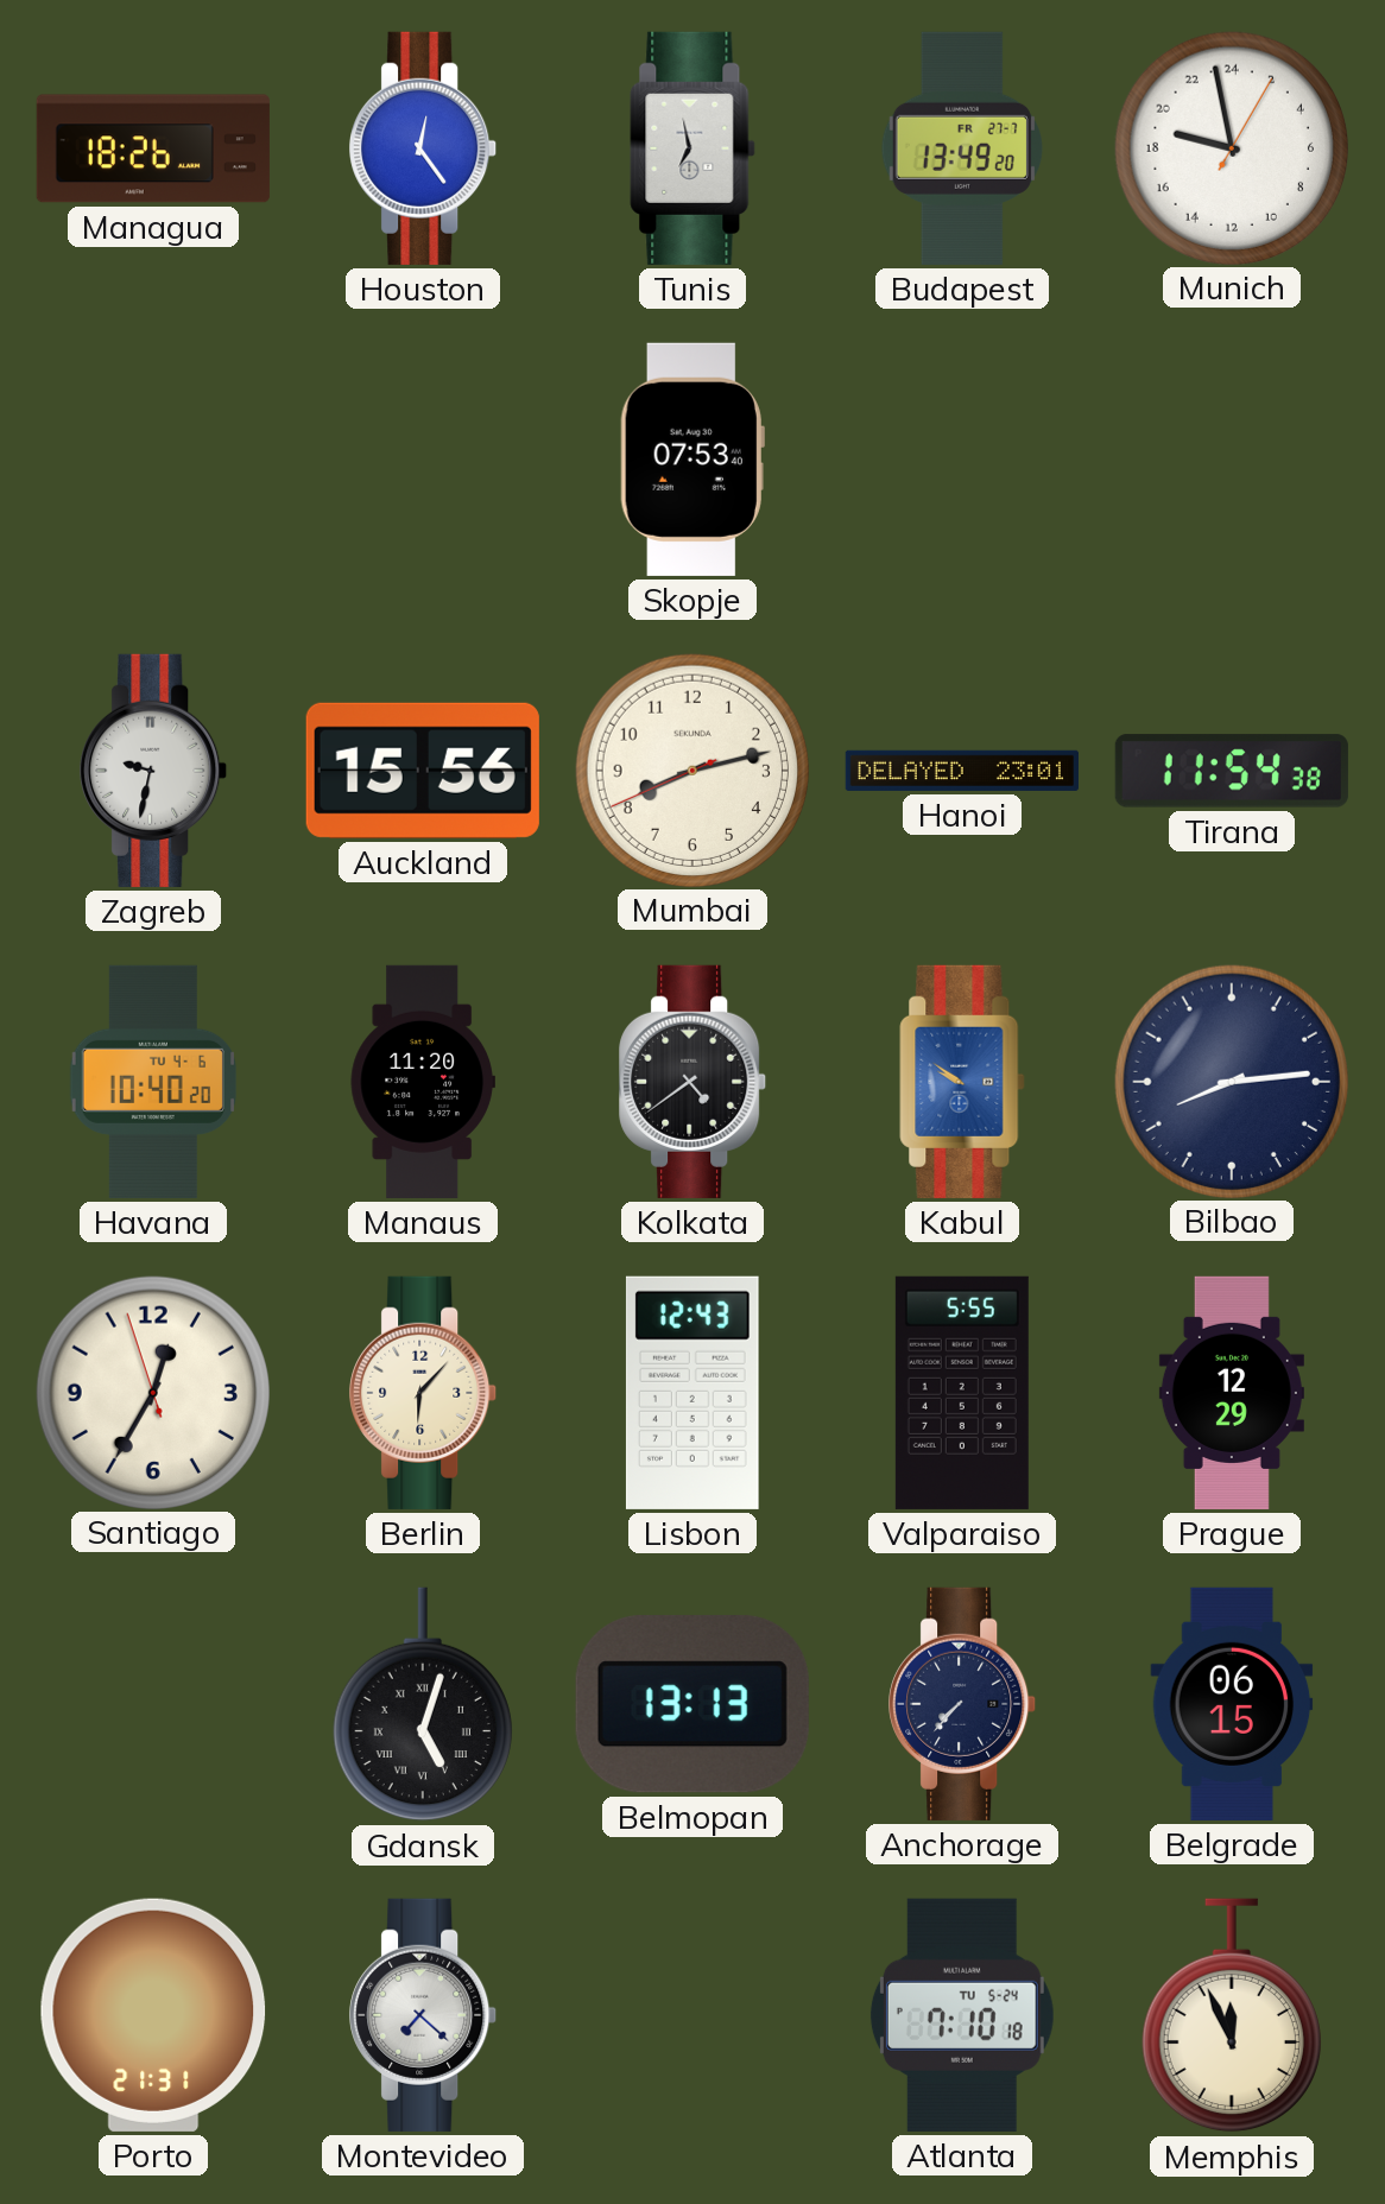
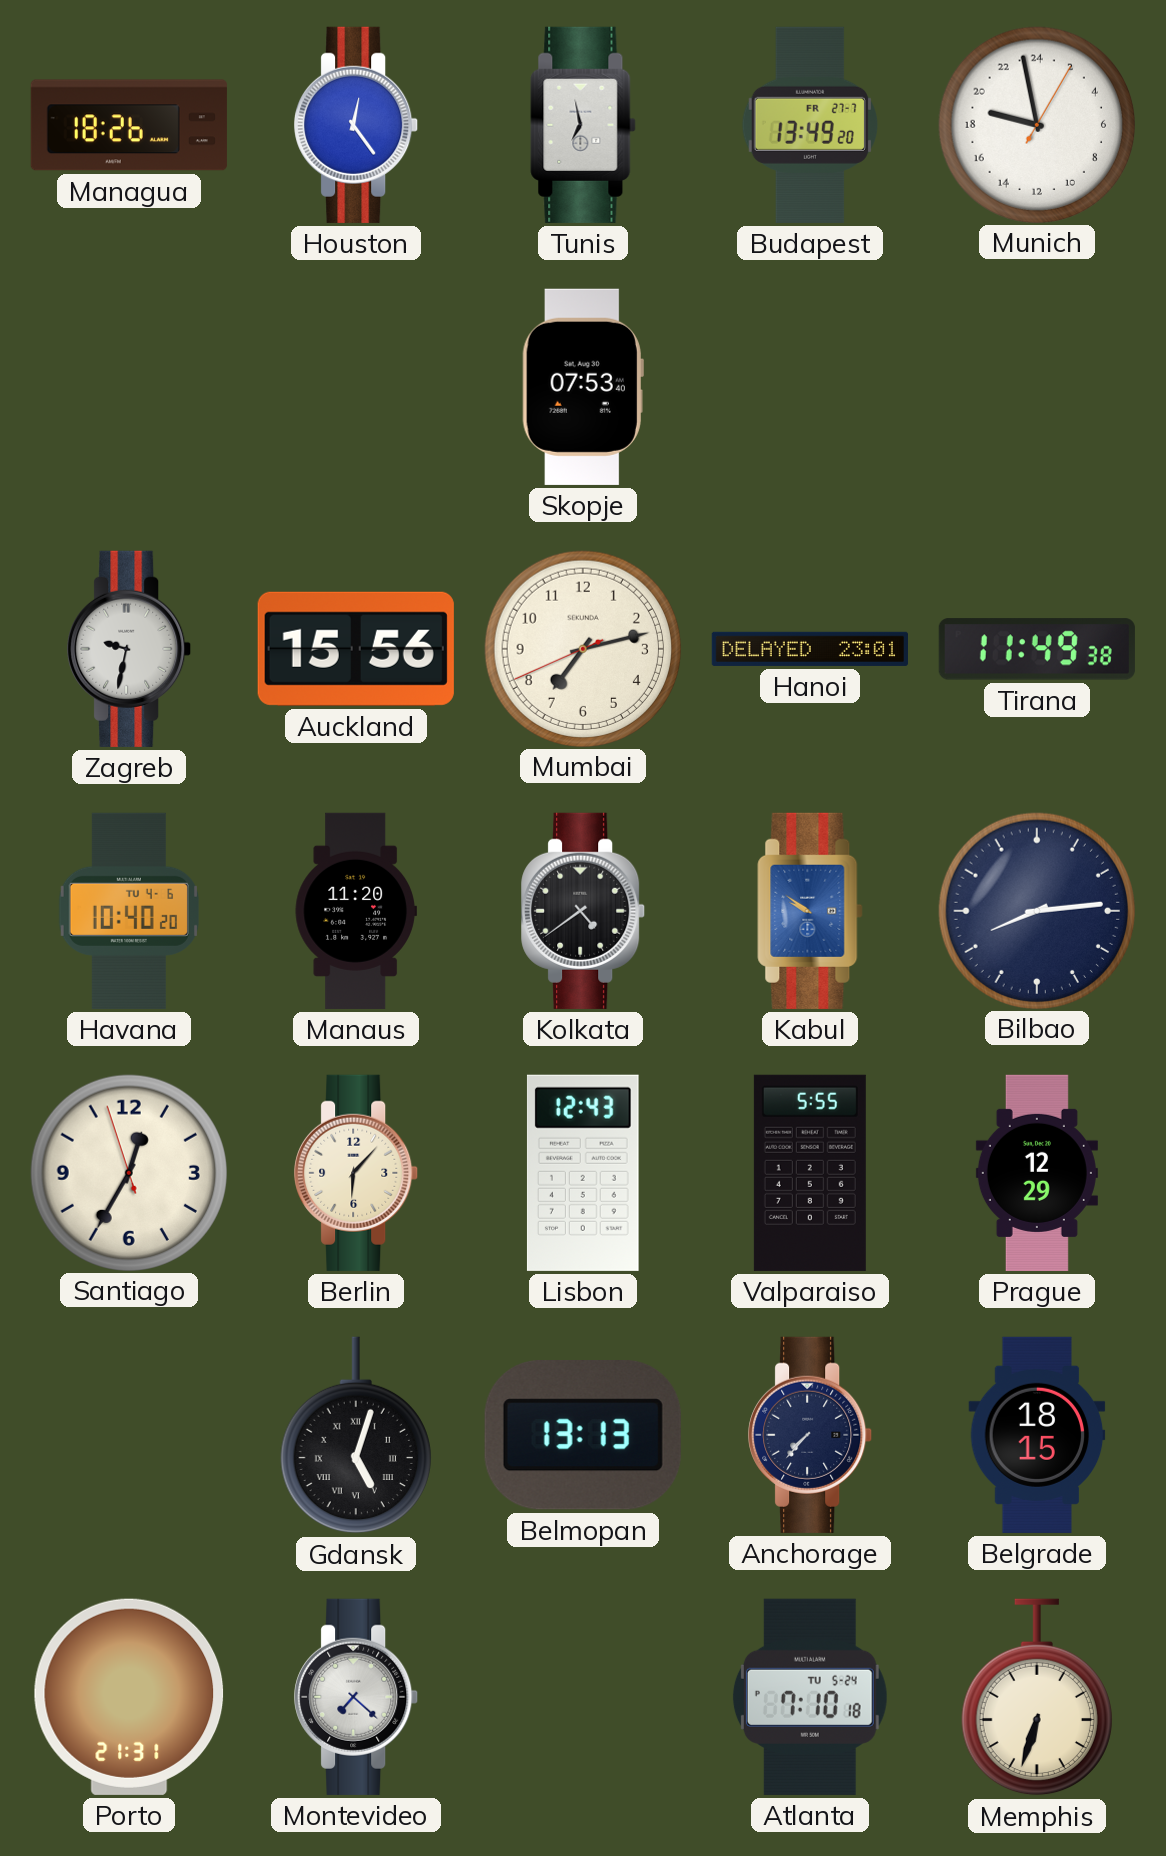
Mumbai: 8:12 -> 7:12
Tirana: 11:54 -> 11:49
Belgrade: 06:15 -> 18:15
Memphis: 11:56 -> 6:33
